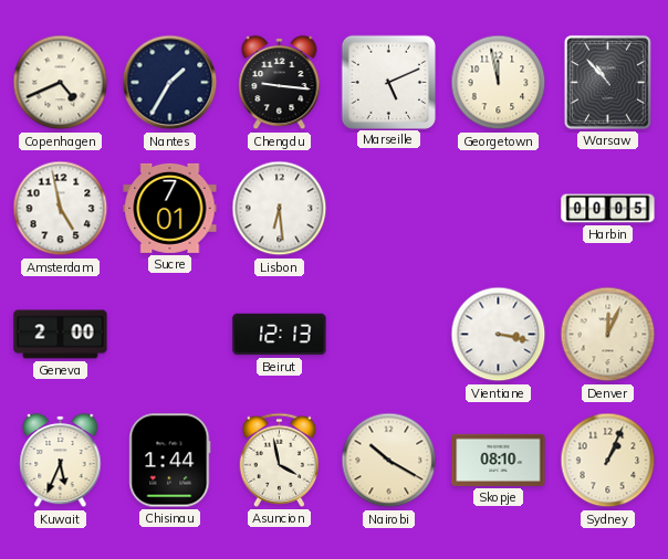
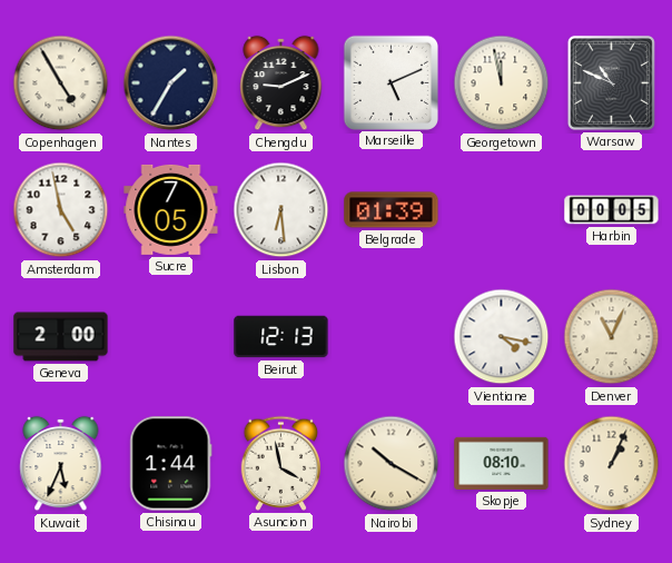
Copenhagen: 4:41 -> 4:55
Chengdu: 9:16 -> 9:11
Warsaw: 10:53 -> 10:49
Sucre: 7:01 -> 7:05
Belgrade: none -> 01:39
Vientiane: 3:17 -> 4:17
Denver: 12:04 -> 11:04
